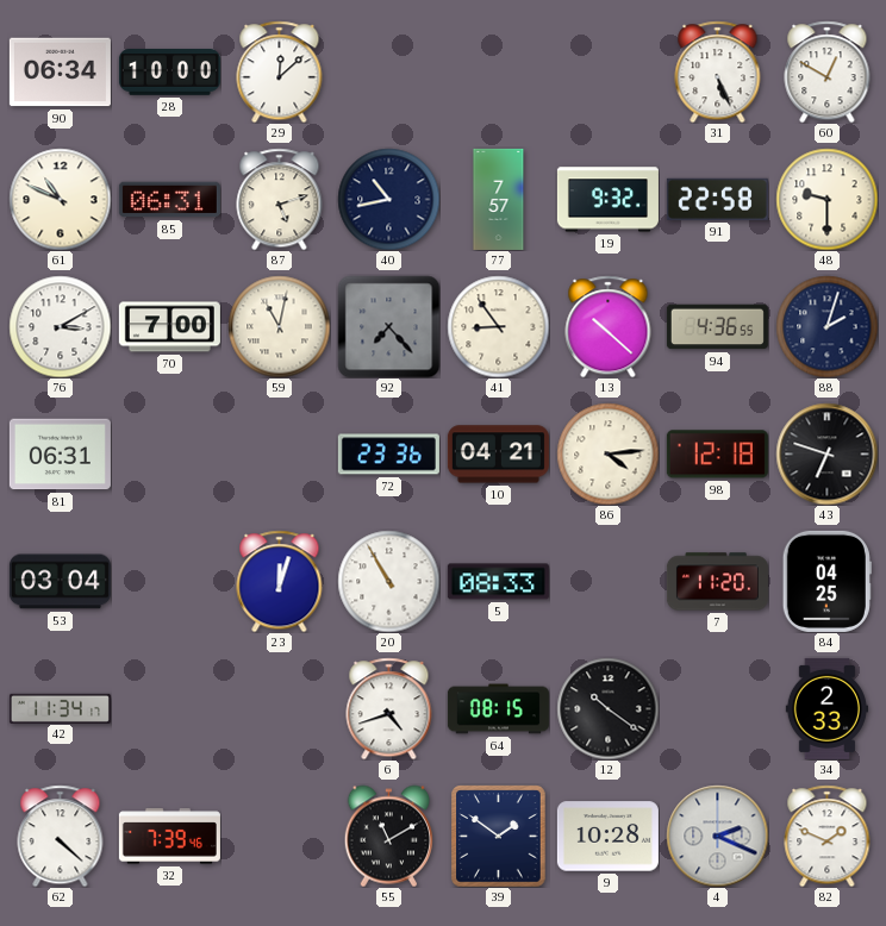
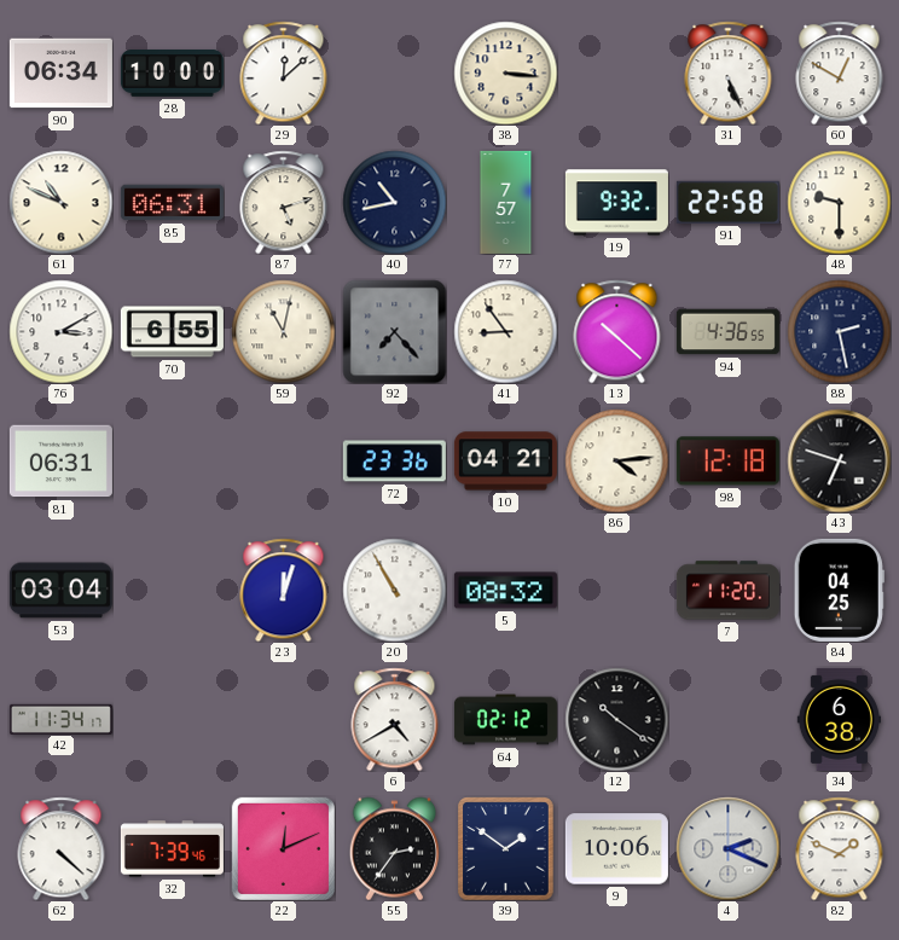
38: none -> 3:16
70: 7:00 -> 6:55
88: 2:03 -> 2:28
5: 08:33 -> 08:32
6: 4:42 -> 4:40
64: 08:15 -> 02:12
34: 2:33 -> 6:38
22: none -> 12:11
55: 11:10 -> 2:36
9: 10:28 -> 10:06
